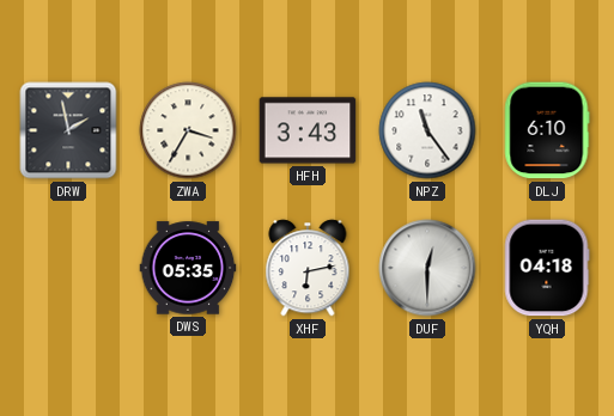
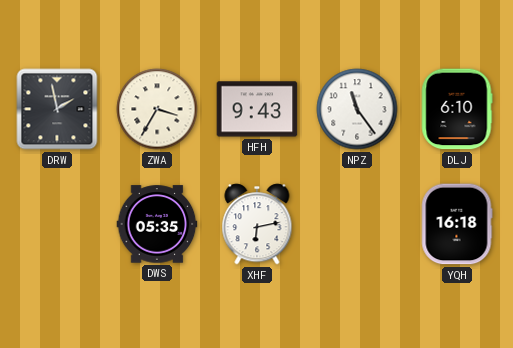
HFH: 3:43 -> 9:43
DUF: 12:30 -> none
YQH: 04:18 -> 16:18
